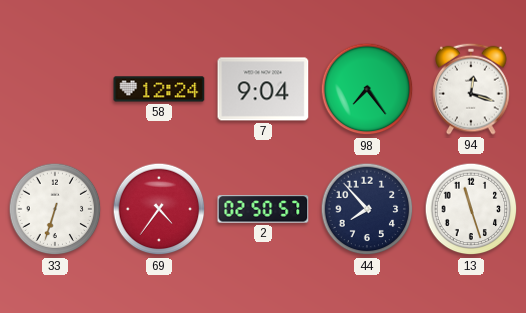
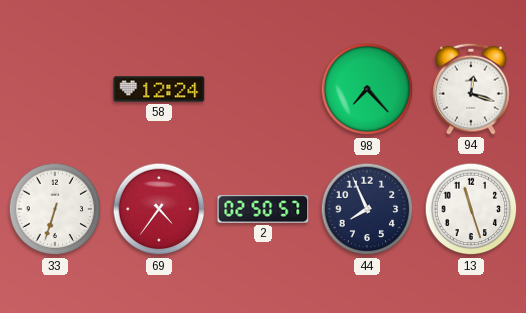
7: 9:04 -> none
98: 7:24 -> 7:23
44: 7:53 -> 7:56
